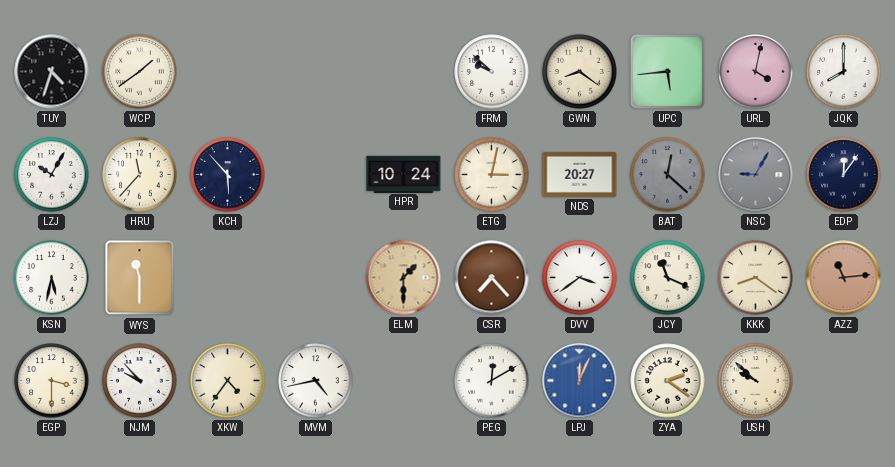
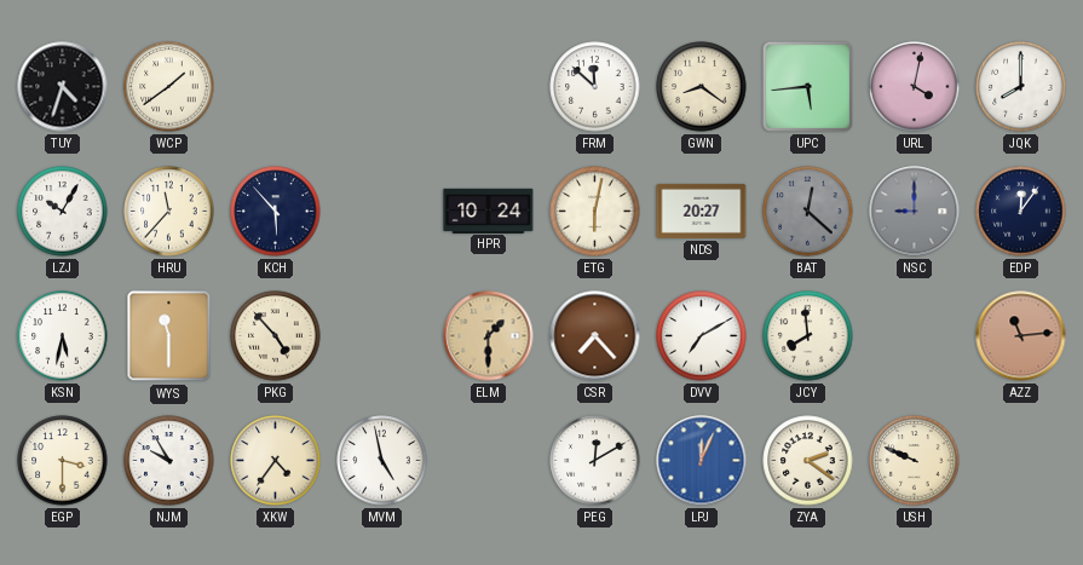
FRM: 9:52 -> 11:52
ETG: 3:02 -> 6:02
NSC: 9:05 -> 9:00
PKG: none -> 4:53
DVV: 3:39 -> 7:10
JCY: 11:19 -> 7:59
KKK: 8:21 -> none
NJM: 9:53 -> 9:55
MVM: 4:43 -> 4:58
USH: 9:52 -> 9:49
